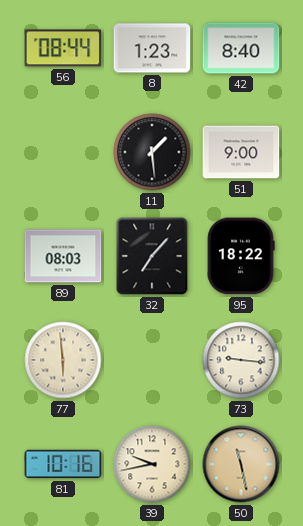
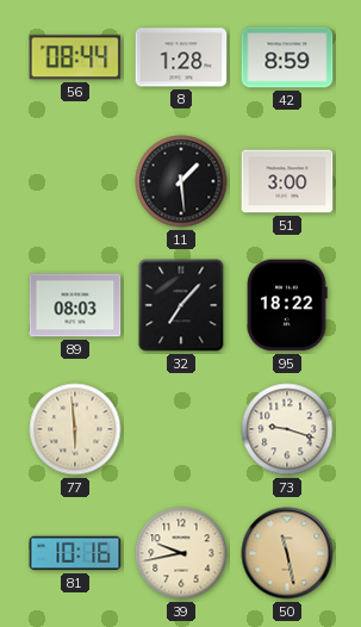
8: 1:23 -> 1:28
42: 8:40 -> 8:59
51: 9:00 -> 3:00
73: 9:16 -> 9:18
